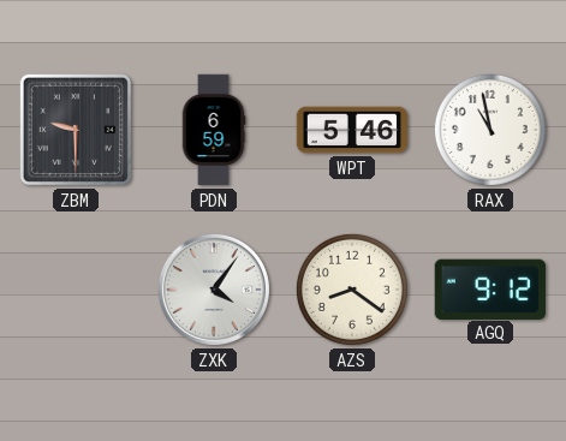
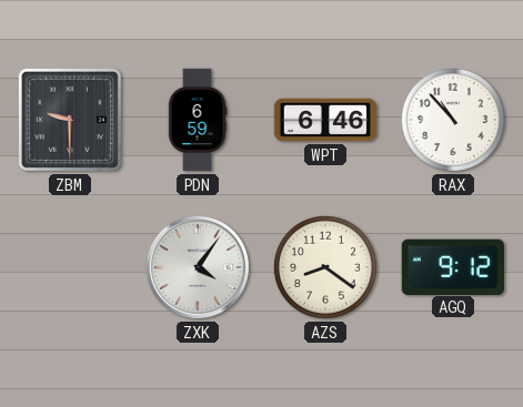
WPT: 5:46 -> 6:46
RAX: 10:58 -> 10:53
